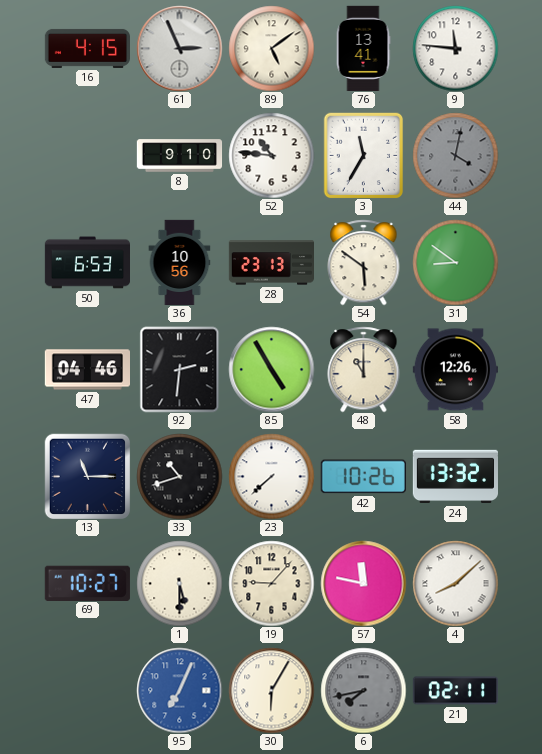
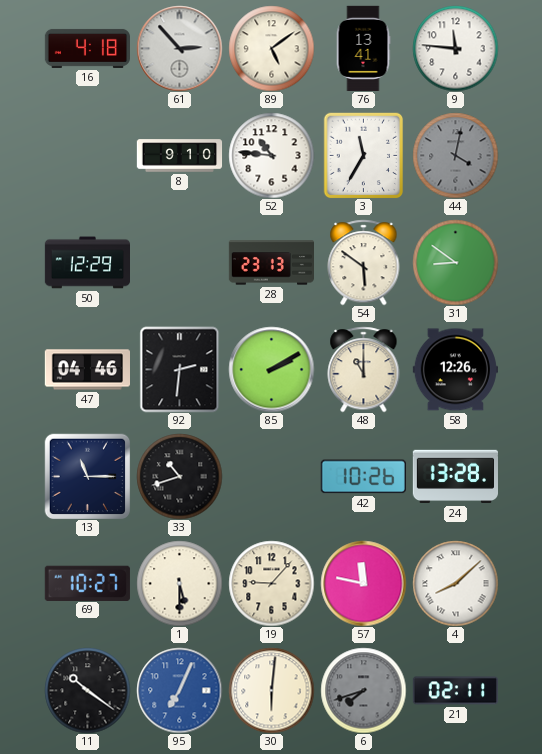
16: 4:15 -> 4:18
61: 2:56 -> 2:53
50: 6:53 -> 12:29
36: 10:56 -> none
85: 4:55 -> 2:10
23: 7:38 -> none
24: 13:32 -> 13:28
11: none -> 10:21
30: 6:05 -> 6:01
6: 7:43 -> 7:42
